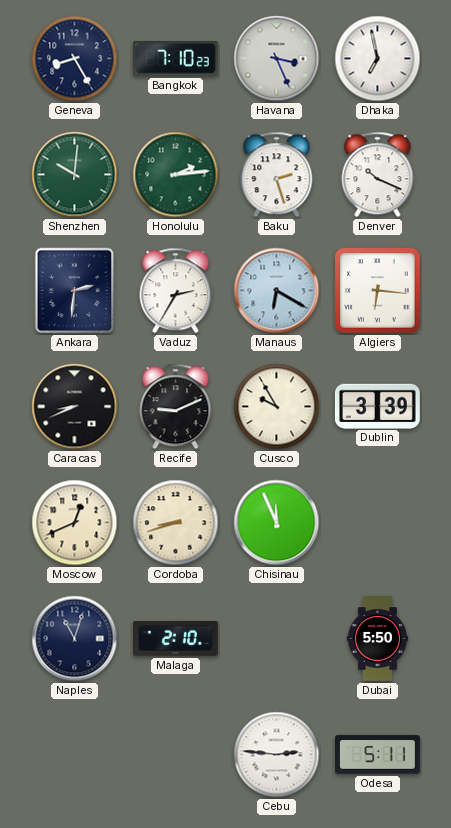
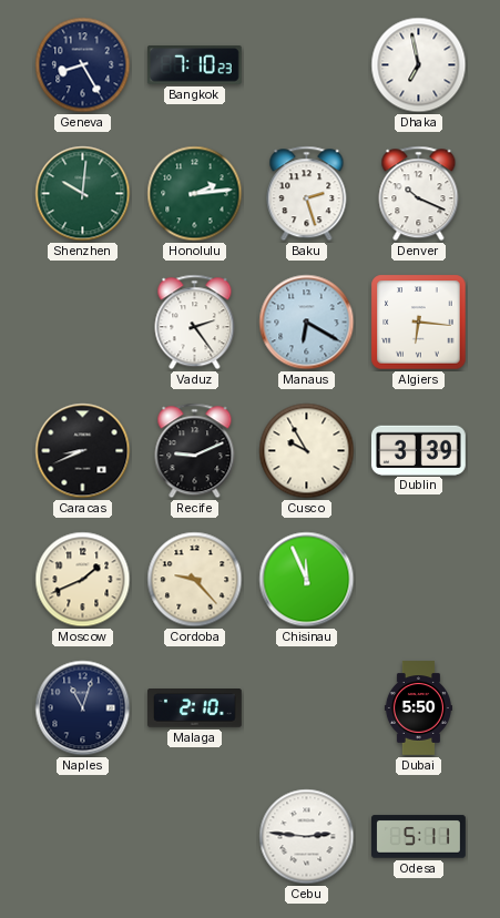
Havana: 3:26 -> none
Ankara: 2:31 -> none
Vaduz: 2:35 -> 2:24
Moscow: 12:41 -> 1:41
Cordoba: 8:42 -> 9:23
